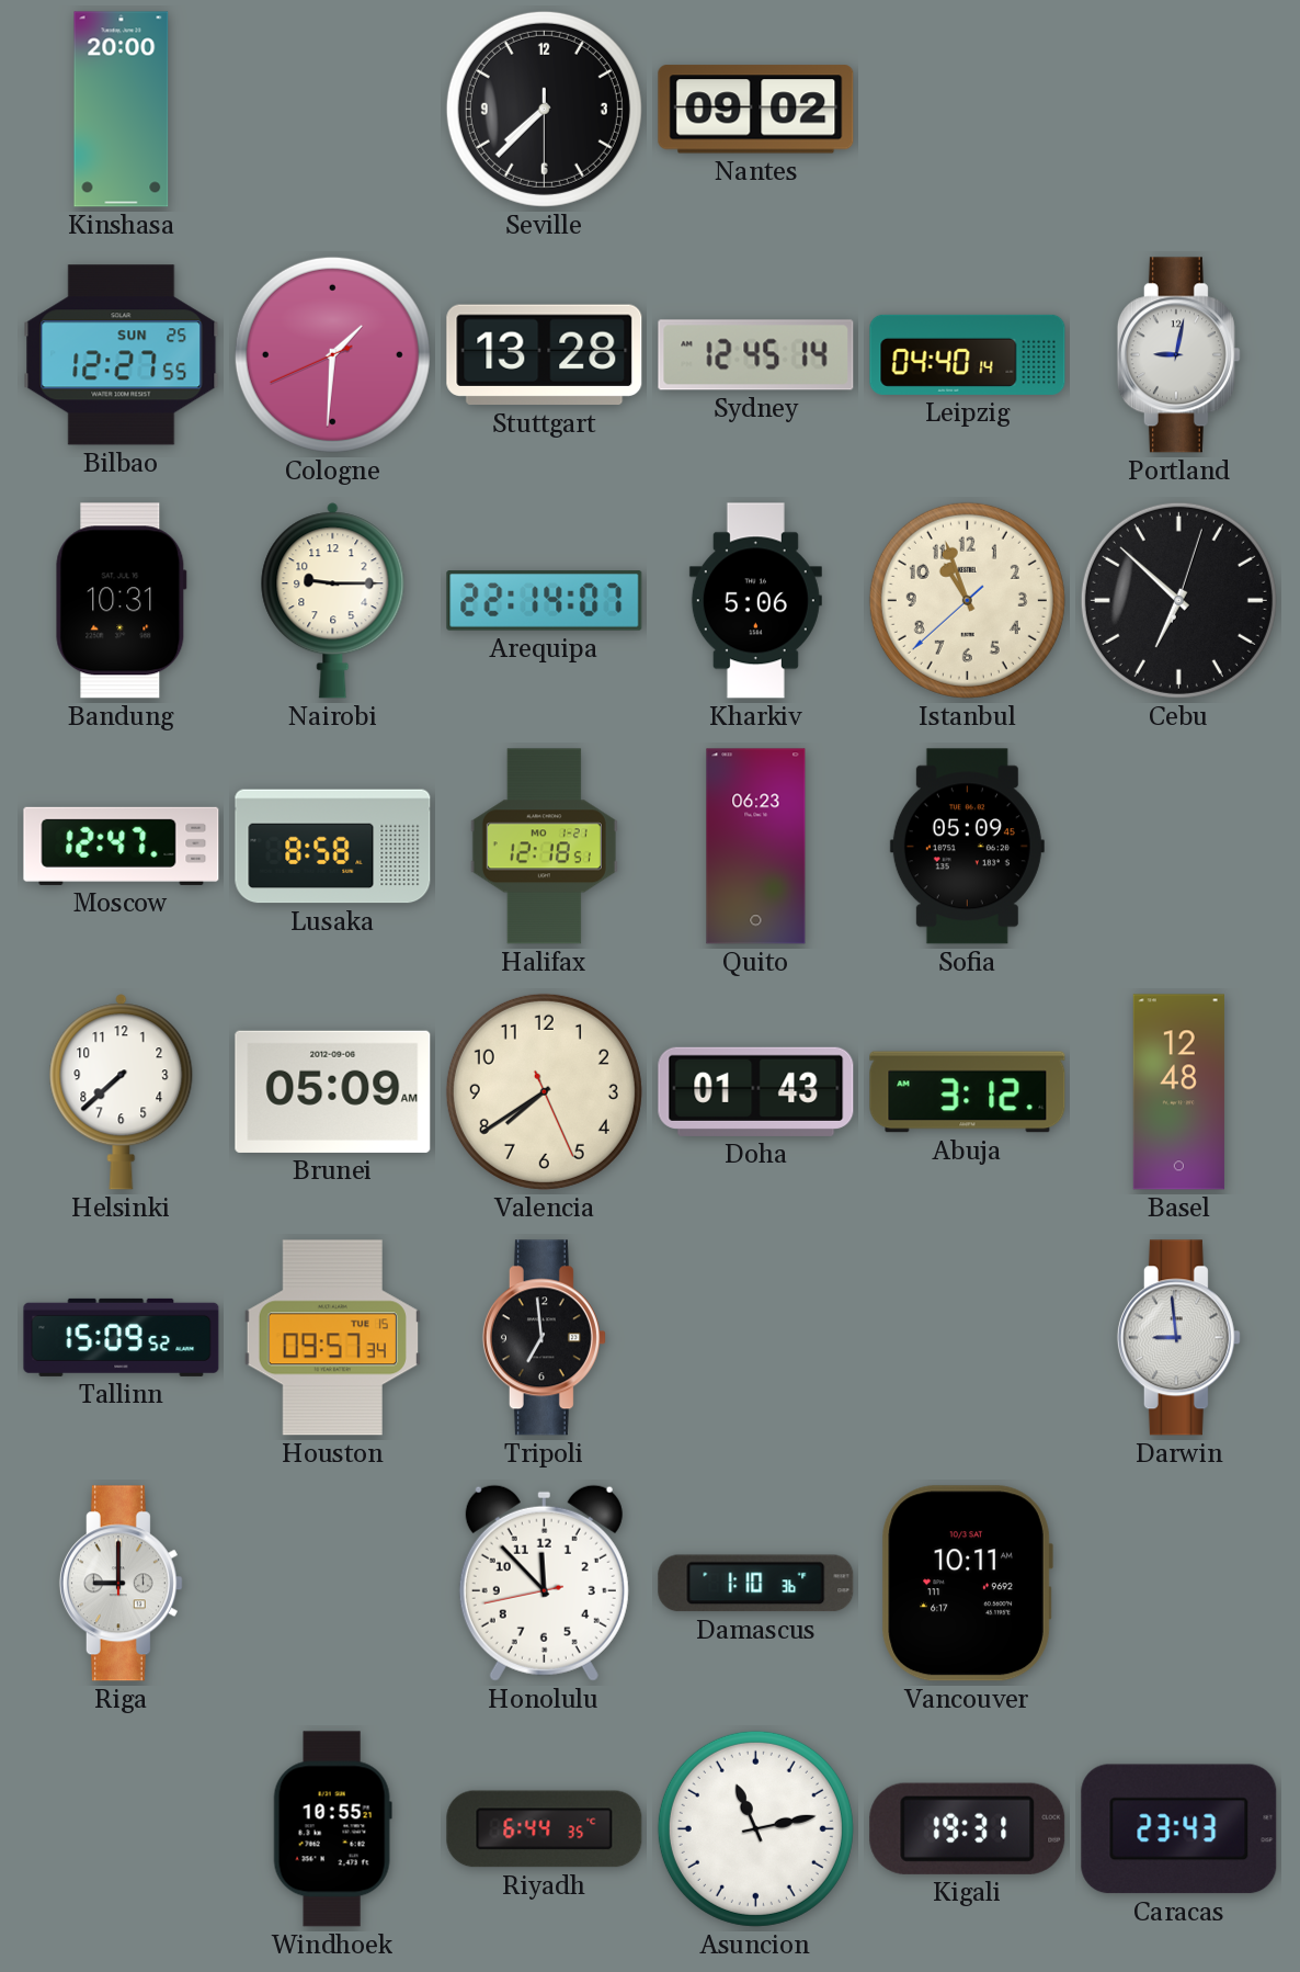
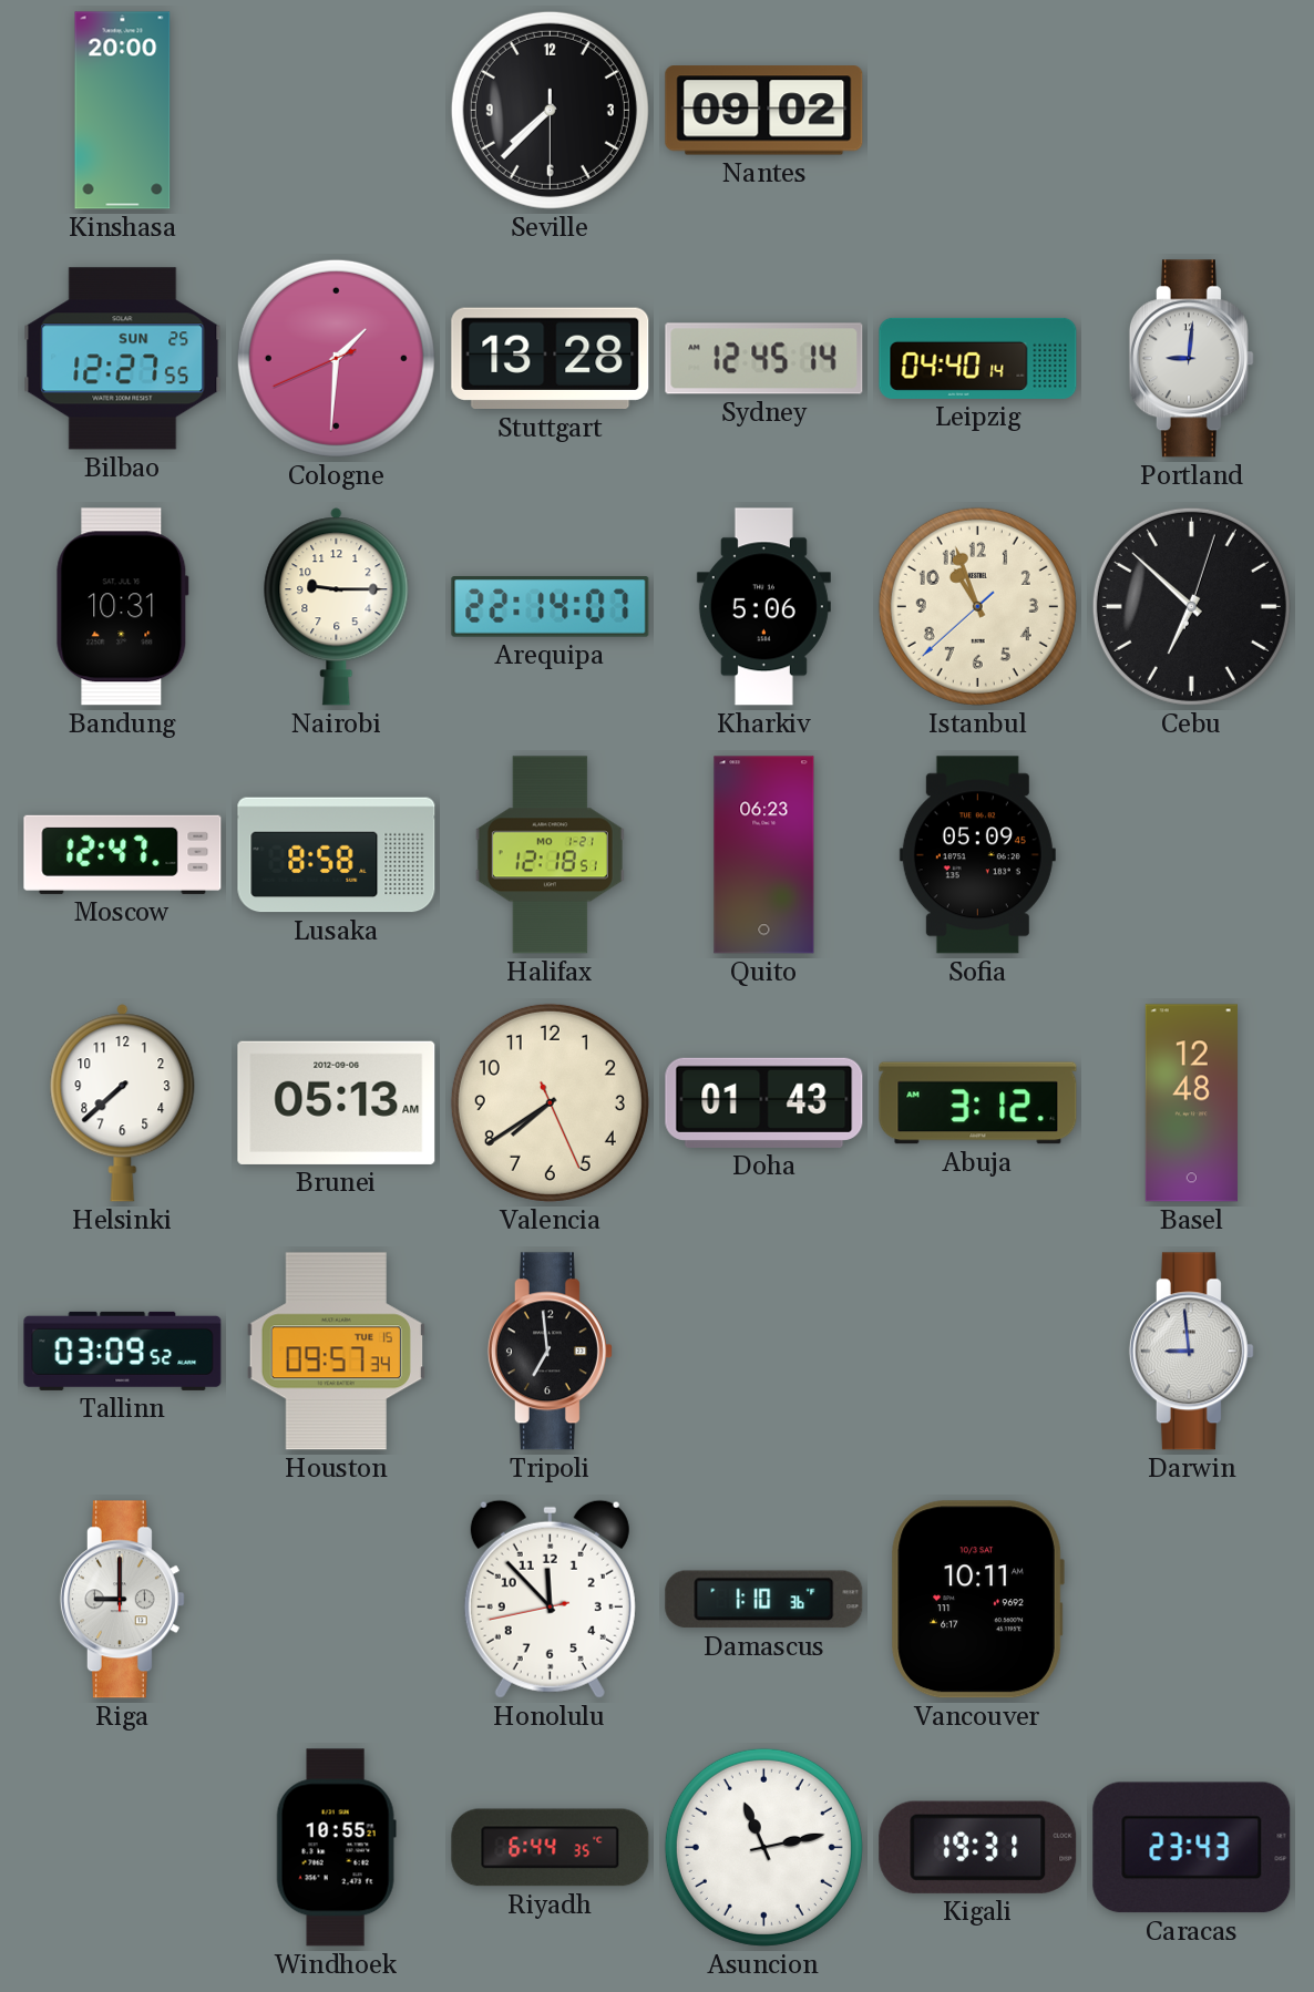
Portland: 9:02 -> 9:01
Brunei: 05:09 -> 05:13
Tallinn: 15:09 -> 03:09
